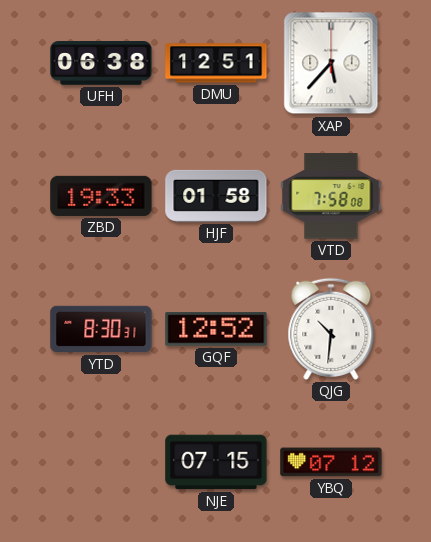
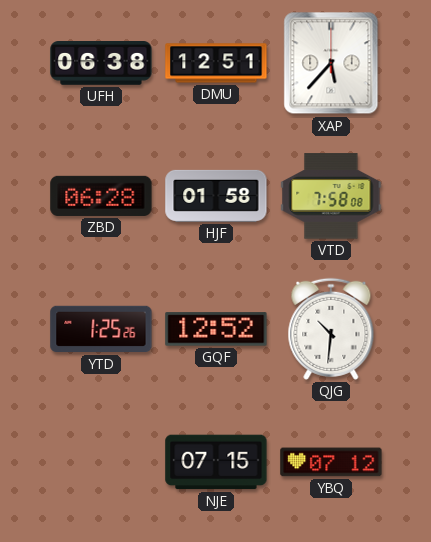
ZBD: 19:33 -> 06:28
YTD: 8:30 -> 1:25
